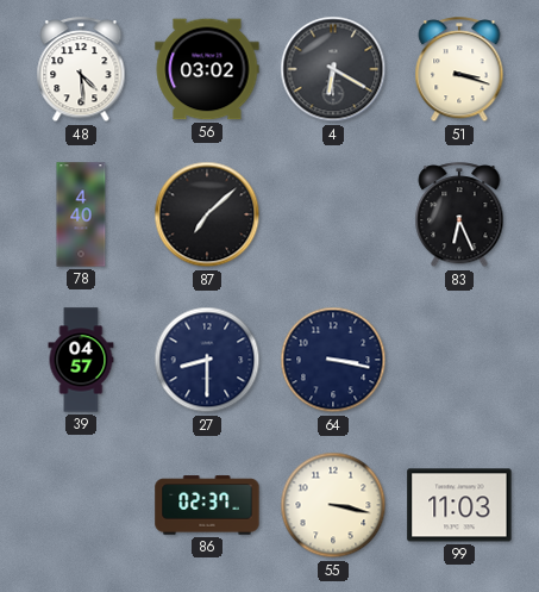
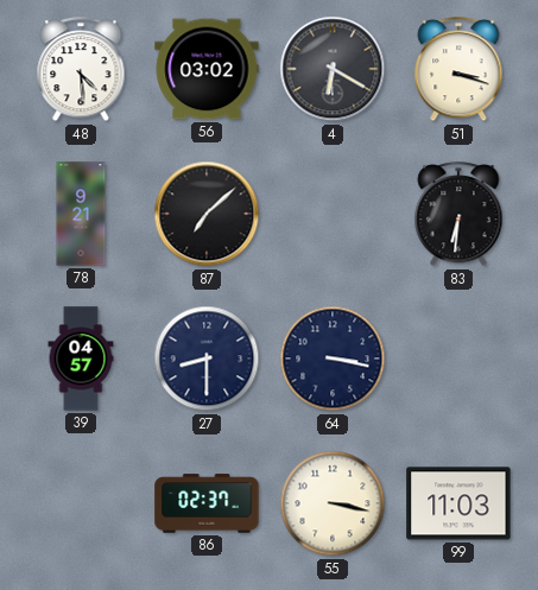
78: 4:40 -> 9:21
83: 6:26 -> 6:31
